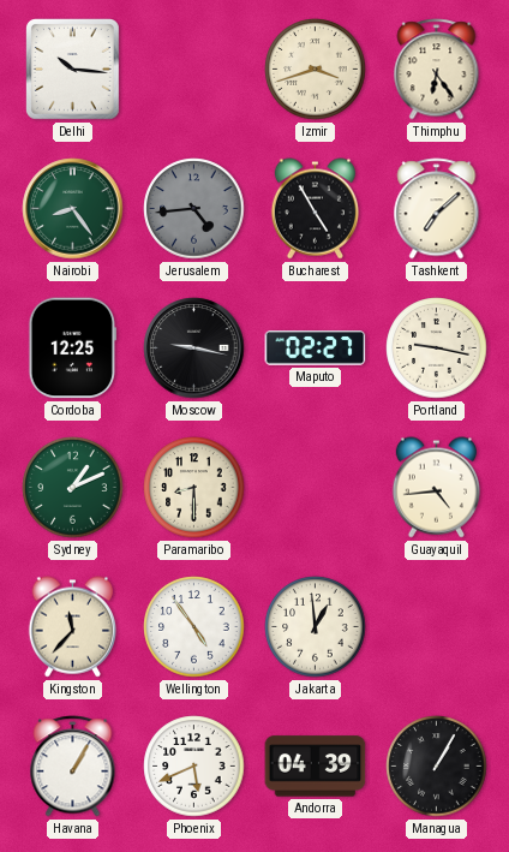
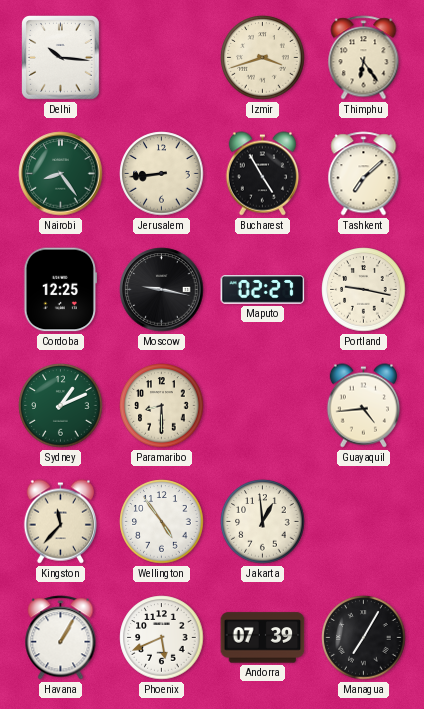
Jerusalem: 4:44 -> 8:44
Jerusalem dial: grey -> cream
Andorra: 04:39 -> 07:39
Managua: 1:05 -> 7:05
